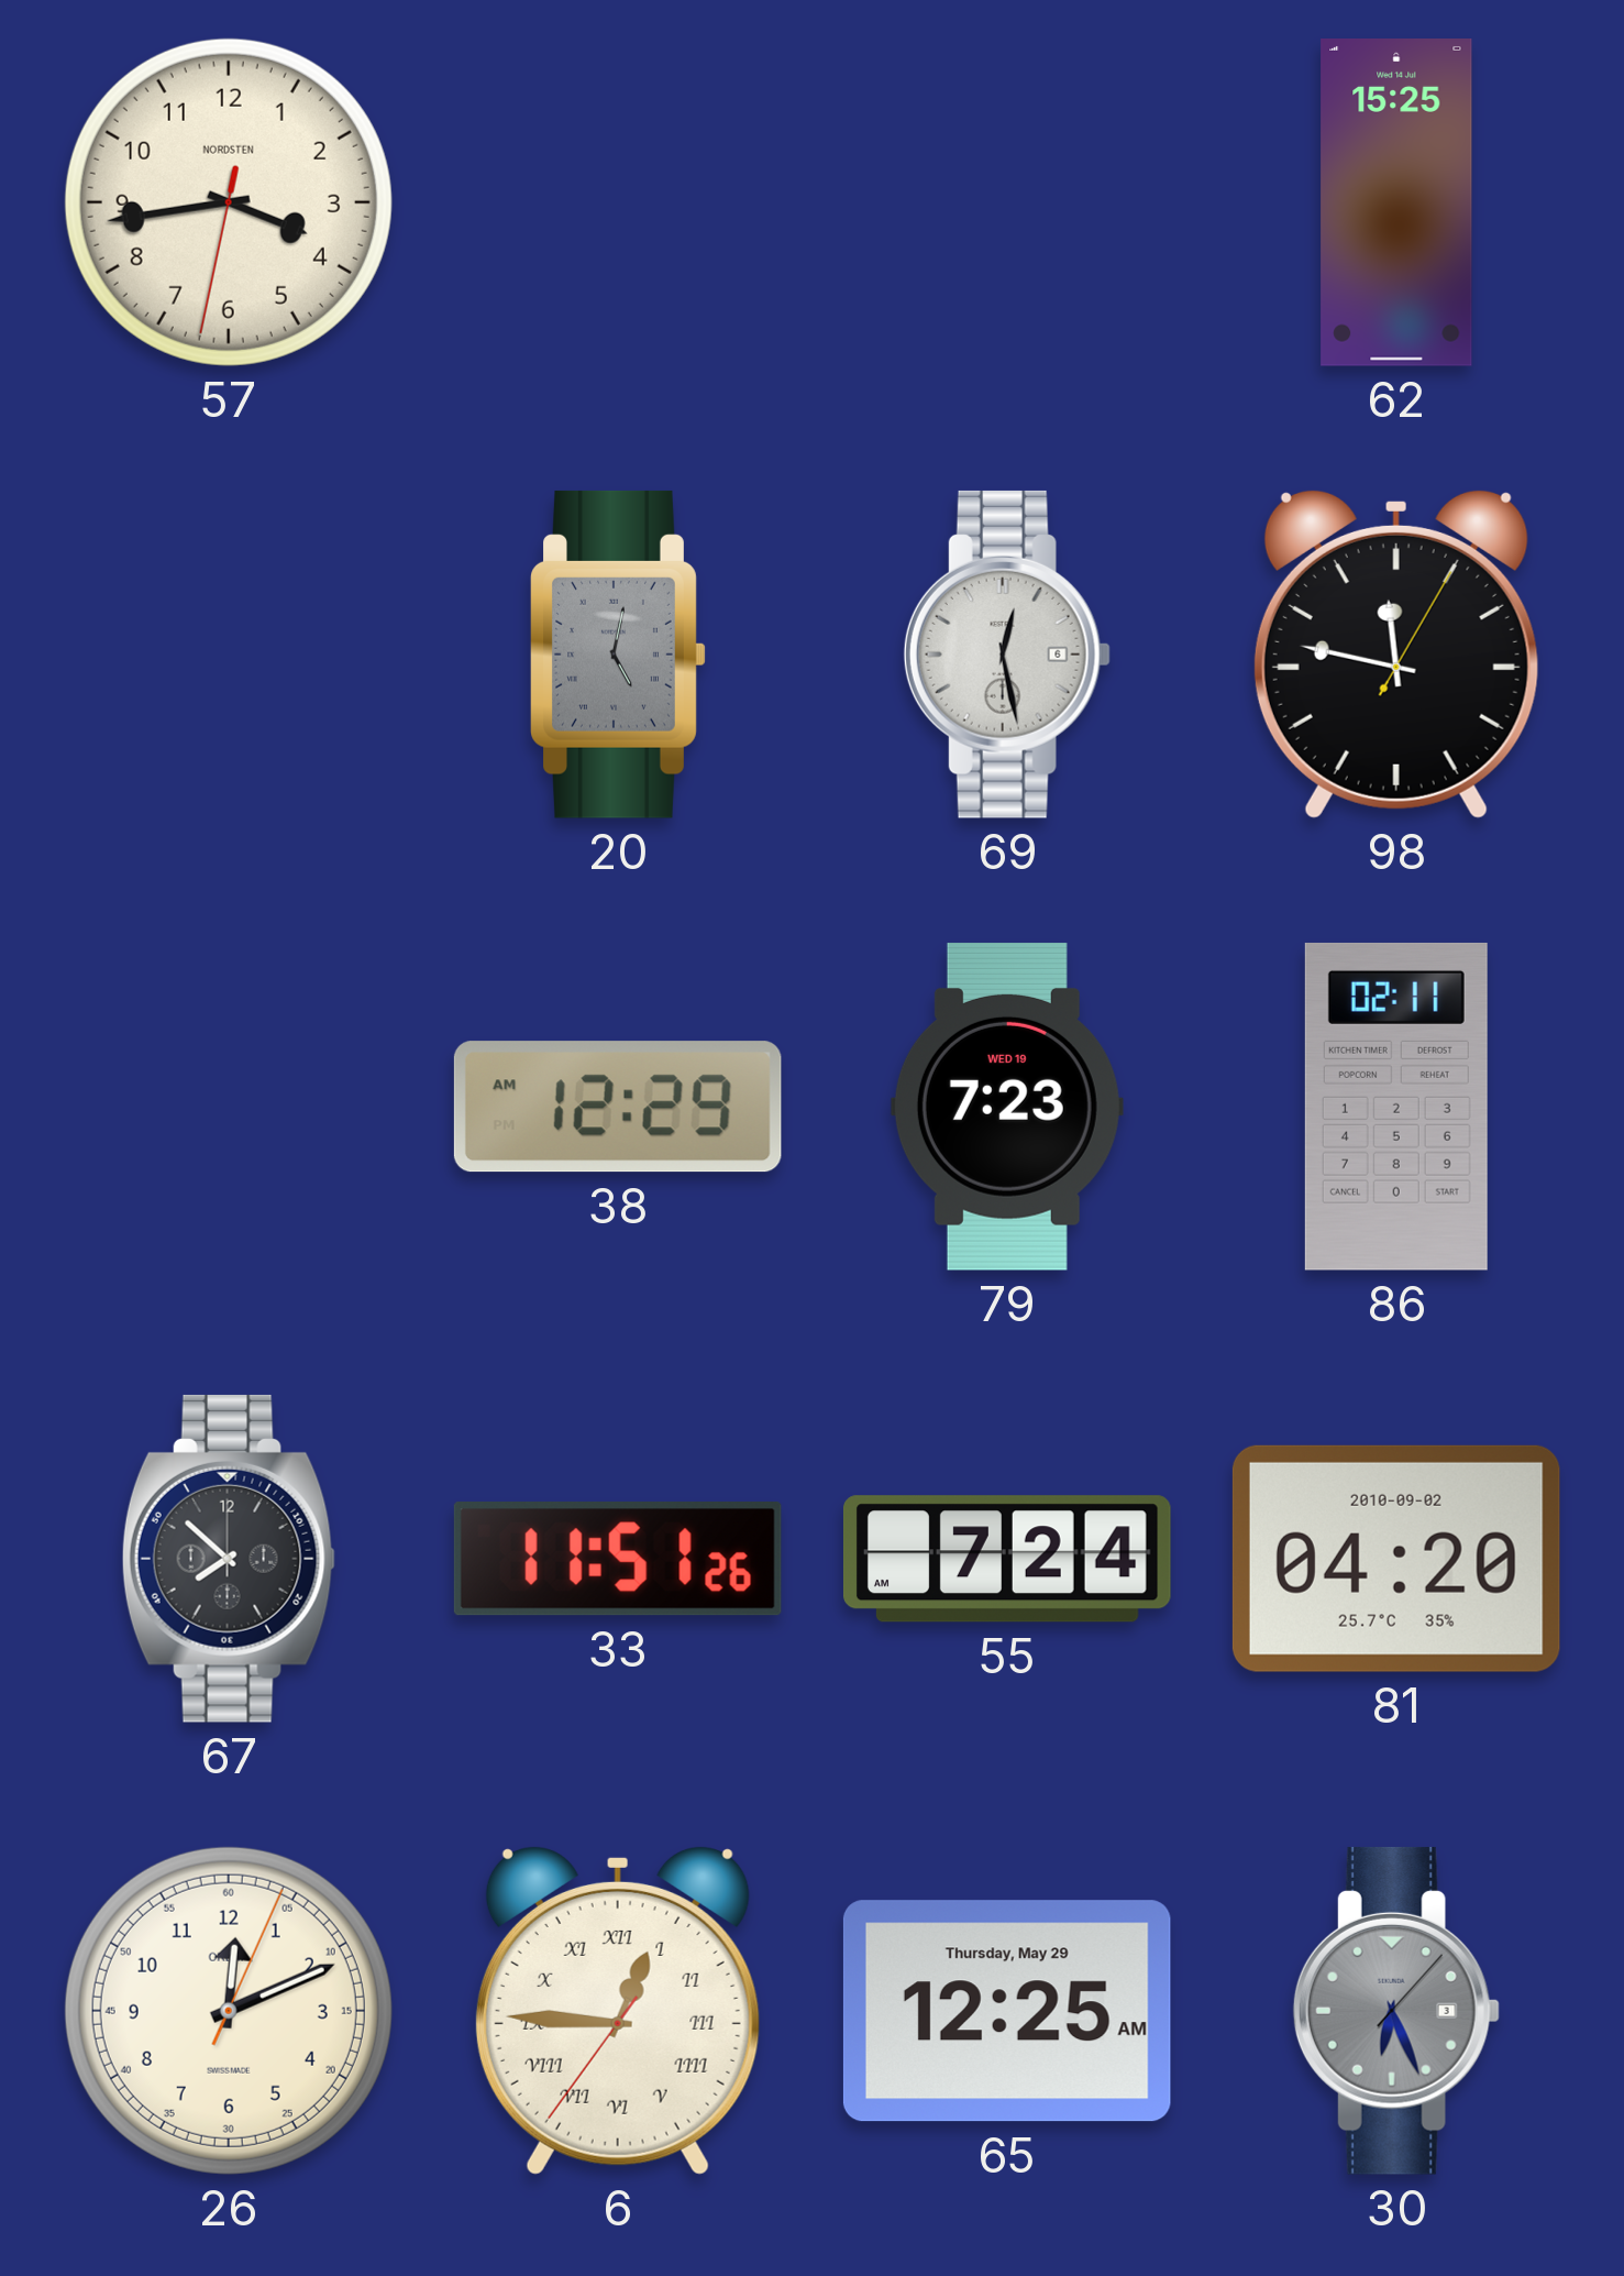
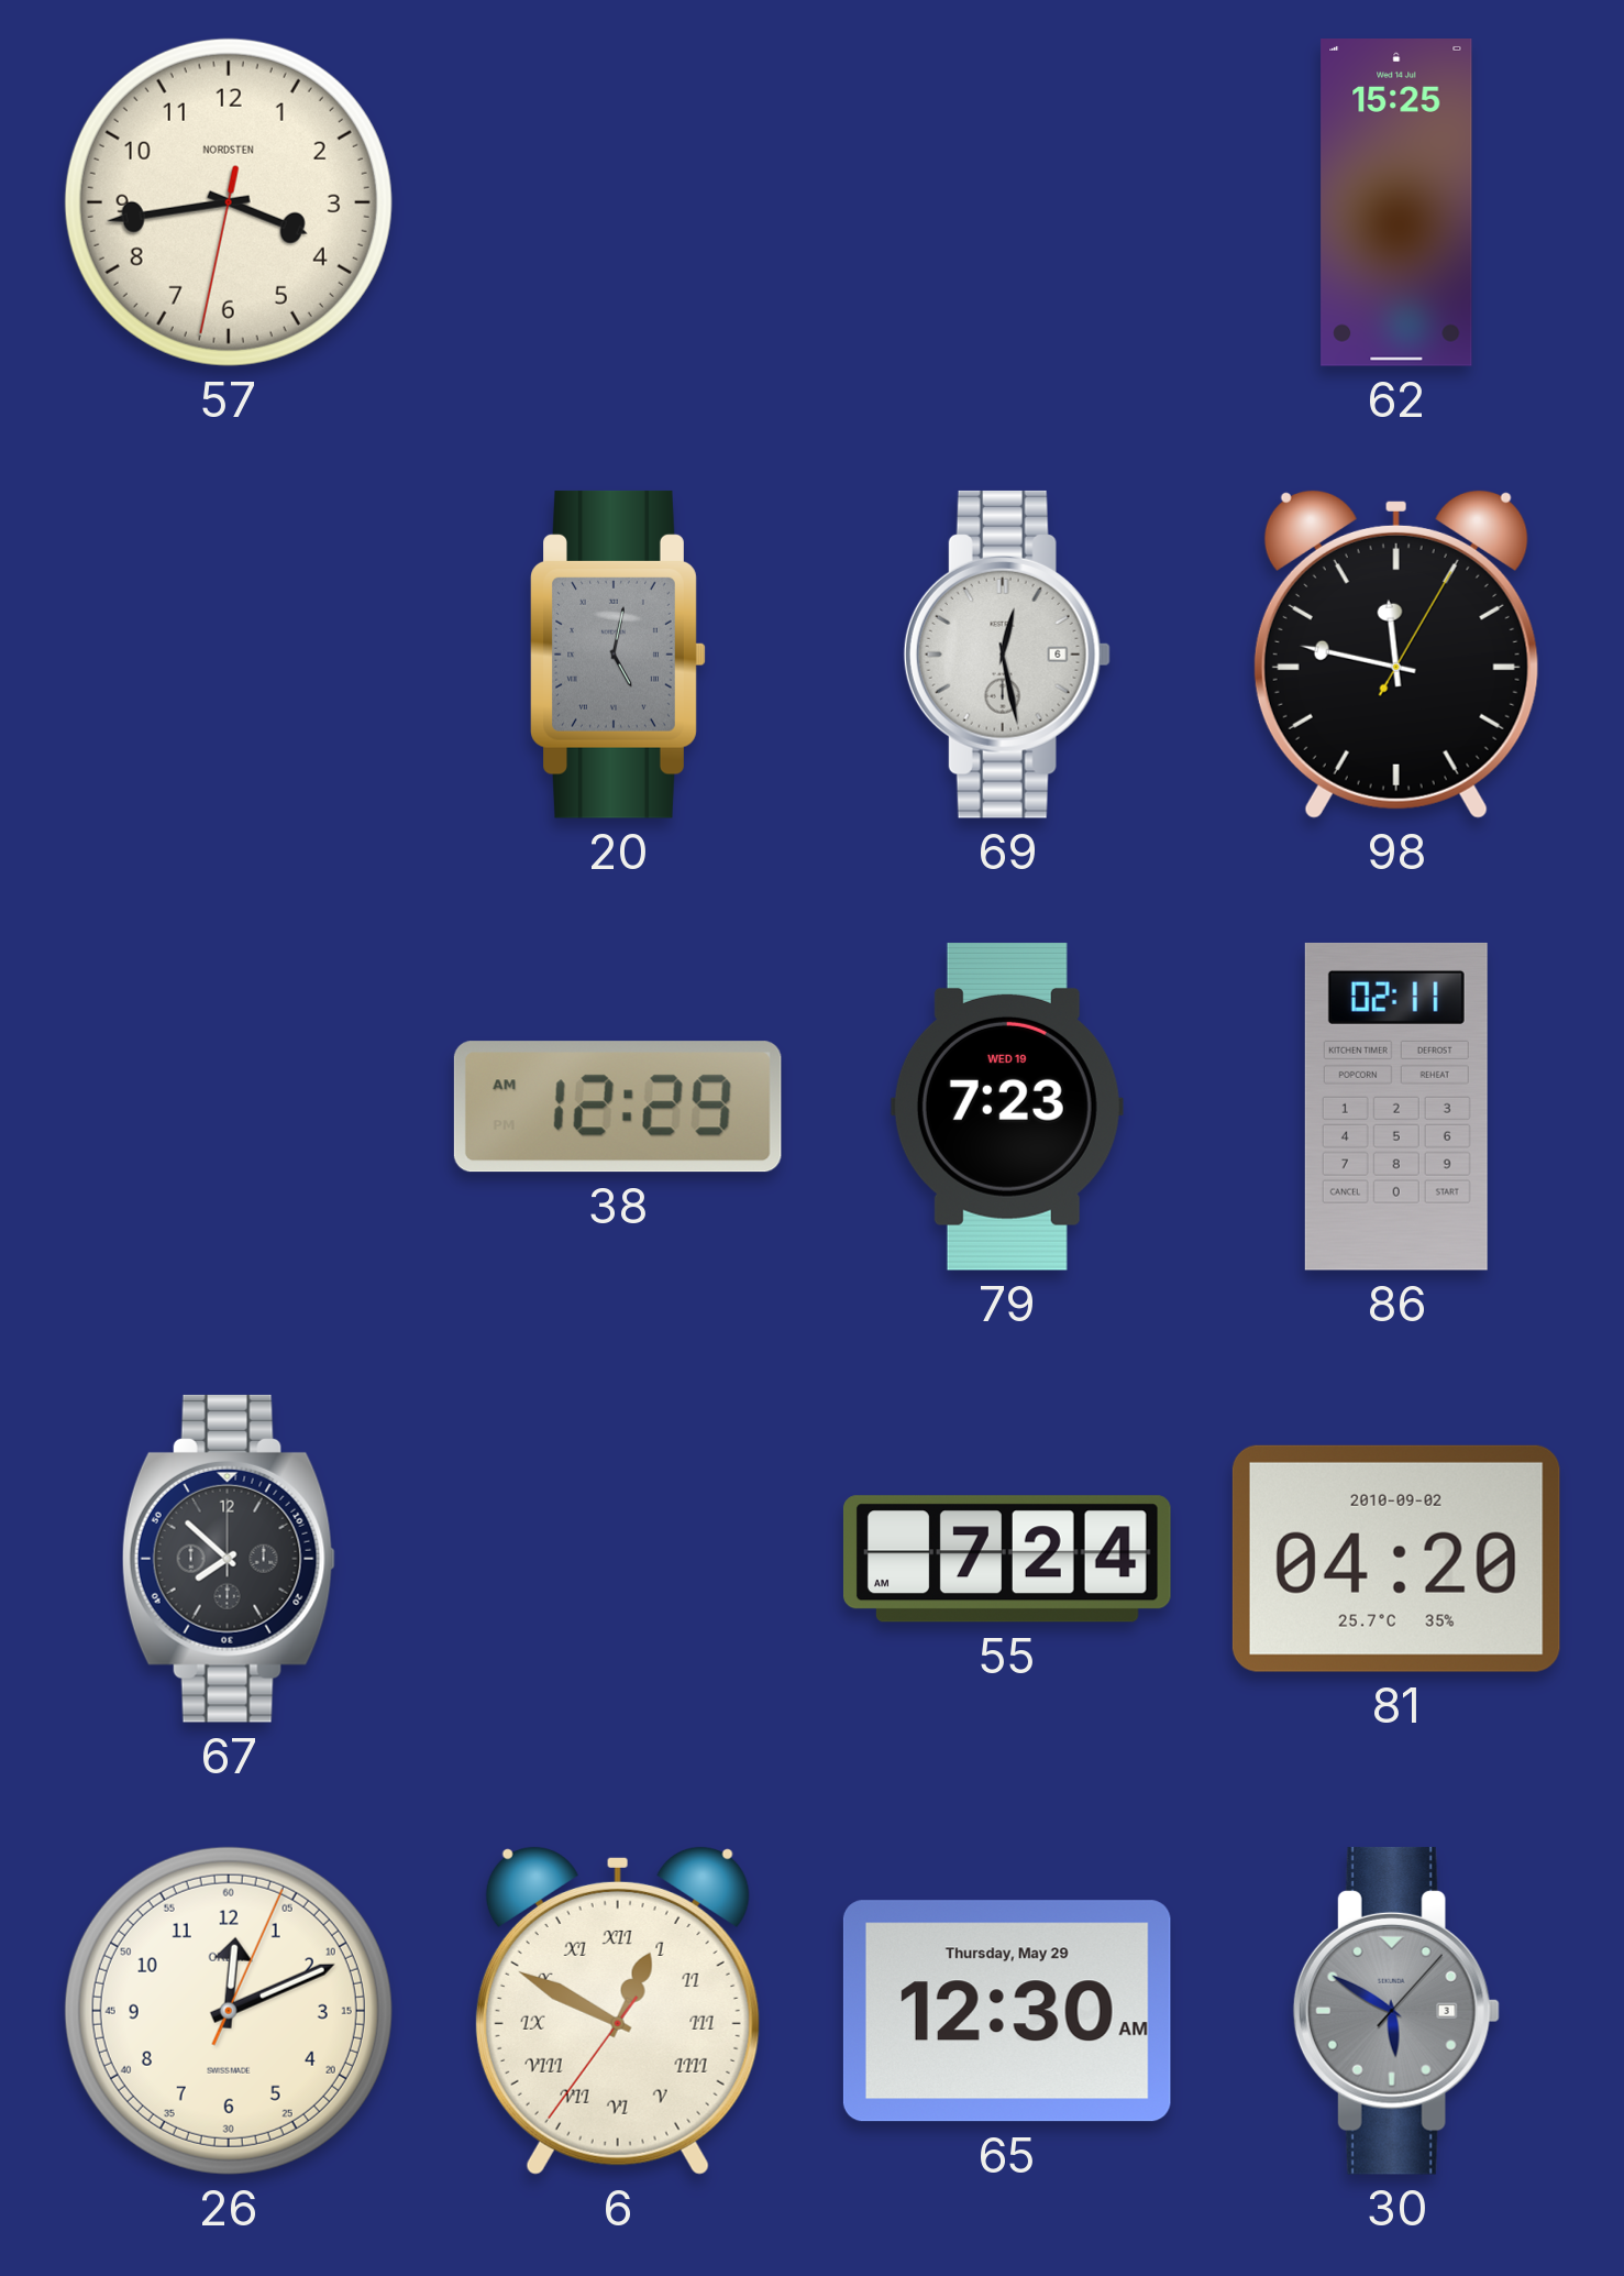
33: 11:51 -> none
6: 12:45 -> 12:49
65: 12:25 -> 12:30
30: 6:26 -> 5:50
